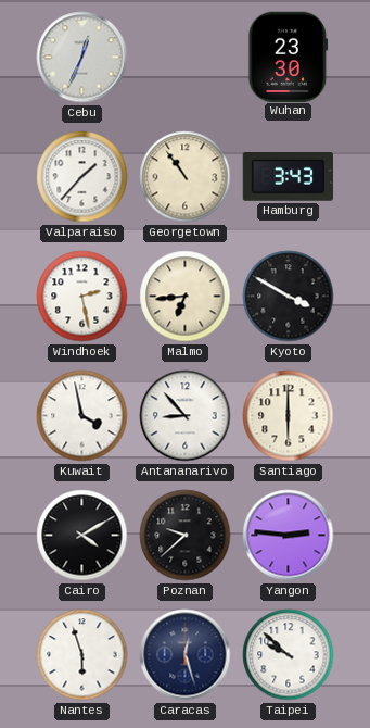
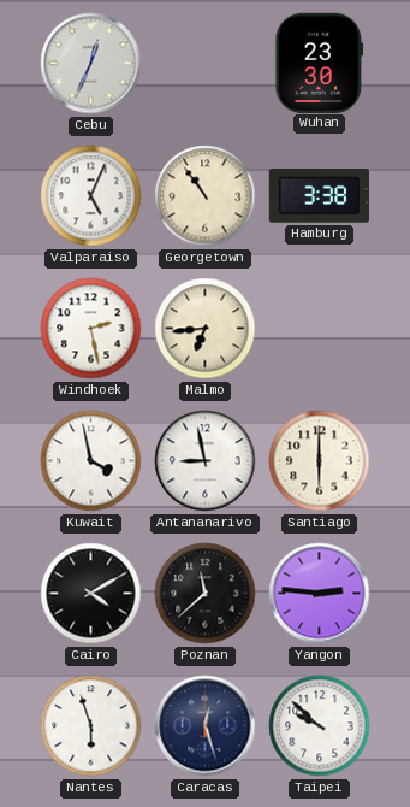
Valparaiso: 1:37 -> 5:04
Hamburg: 3:43 -> 3:38
Kyoto: 3:50 -> none
Antananarivo: 8:53 -> 8:58
Poznan: 9:38 -> 11:38
